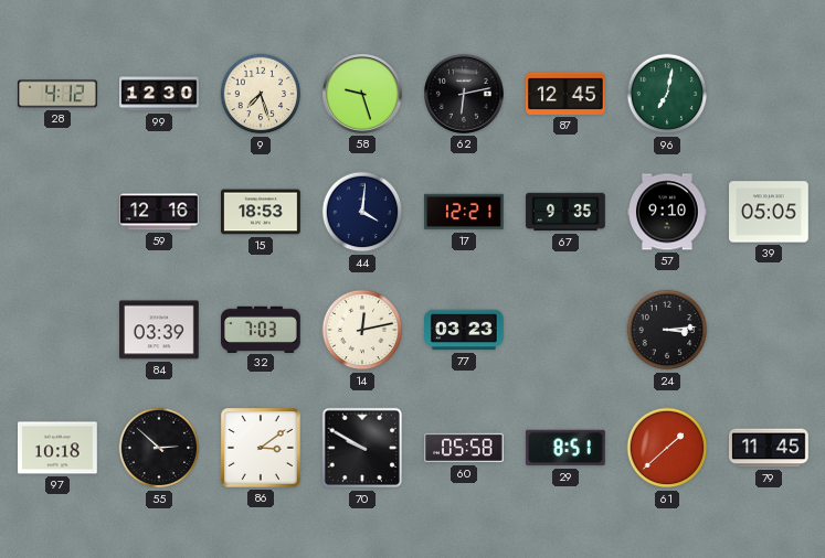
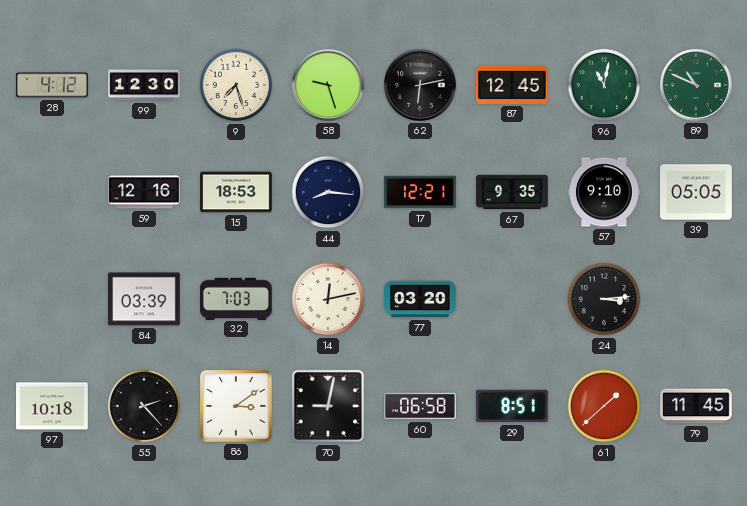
96: 7:02 -> 11:02
89: none -> 10:49
44: 4:01 -> 8:16
77: 03:23 -> 03:20
55: 2:52 -> 2:23
70: 9:50 -> 9:02
60: 05:58 -> 06:58
